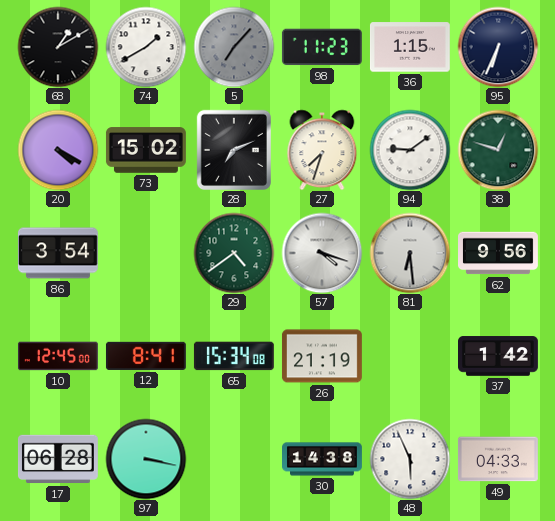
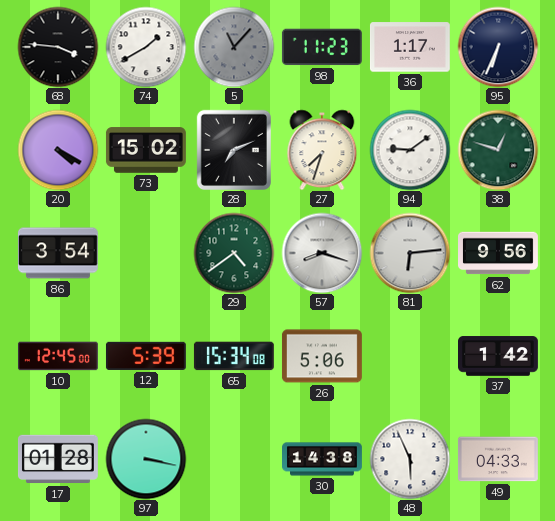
68: 1:10 -> 3:46
5: 7:07 -> 11:07
36: 1:15 -> 1:17
57: 4:18 -> 8:18
81: 6:29 -> 6:14
12: 8:41 -> 5:39
26: 21:19 -> 5:06
17: 06:28 -> 01:28
